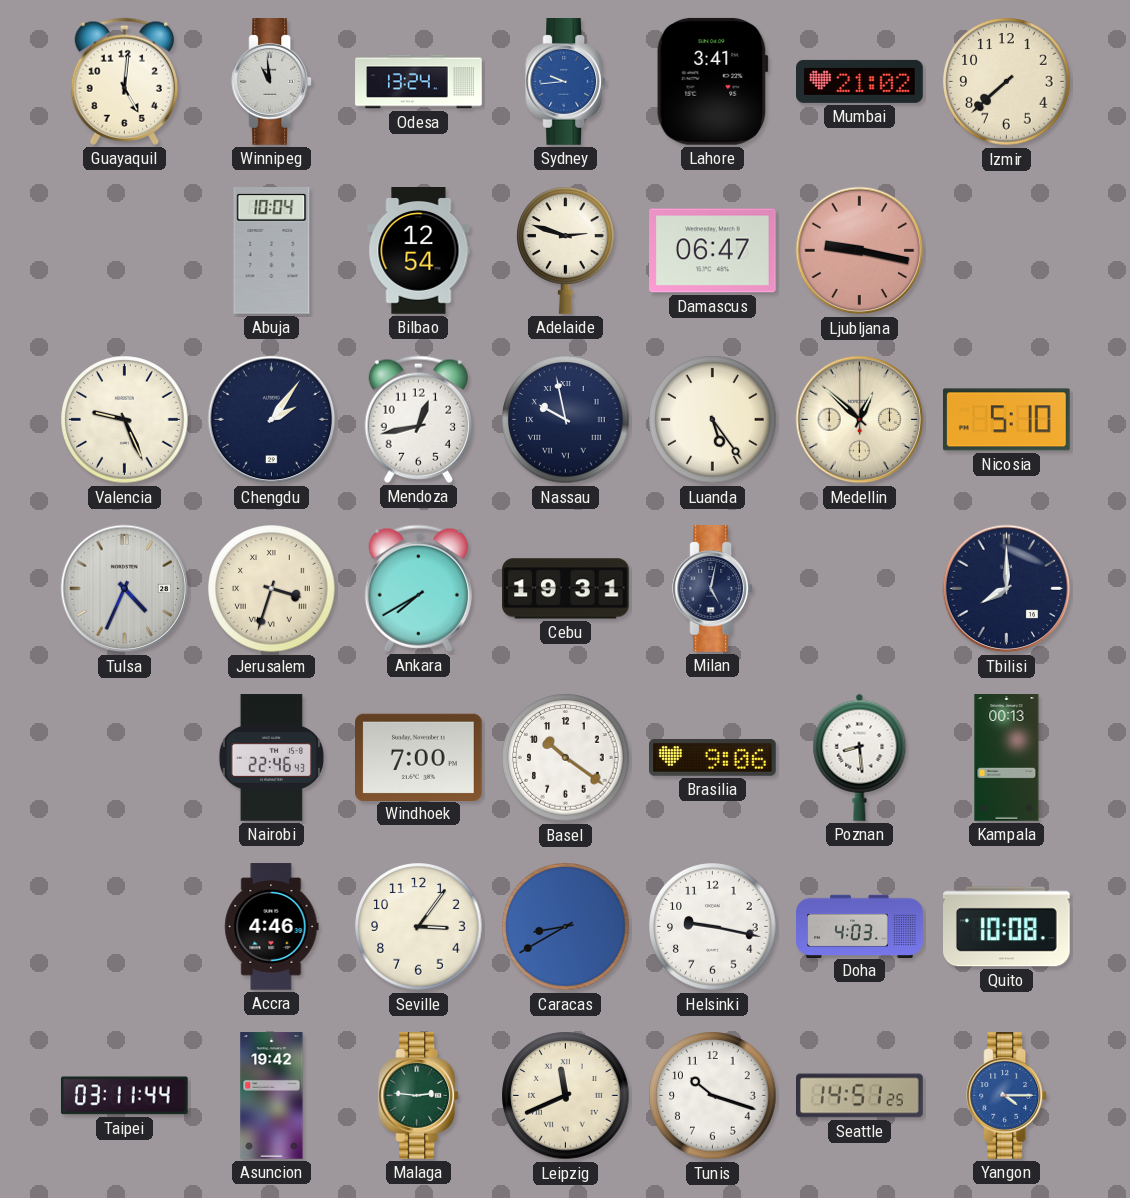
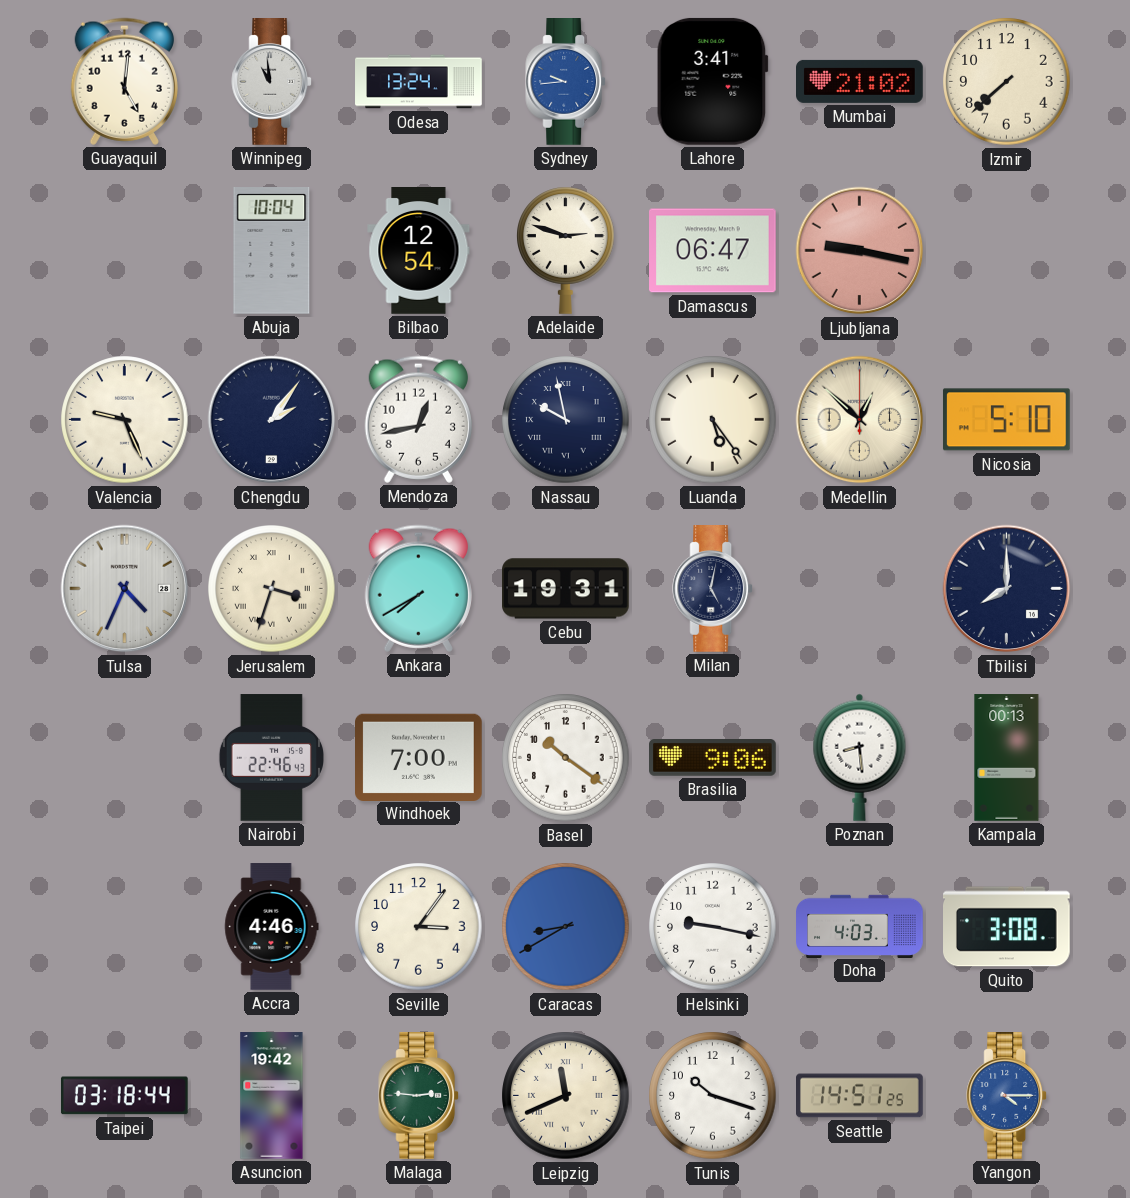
Quito: 10:08 -> 3:08
Taipei: 03:11 -> 03:18
